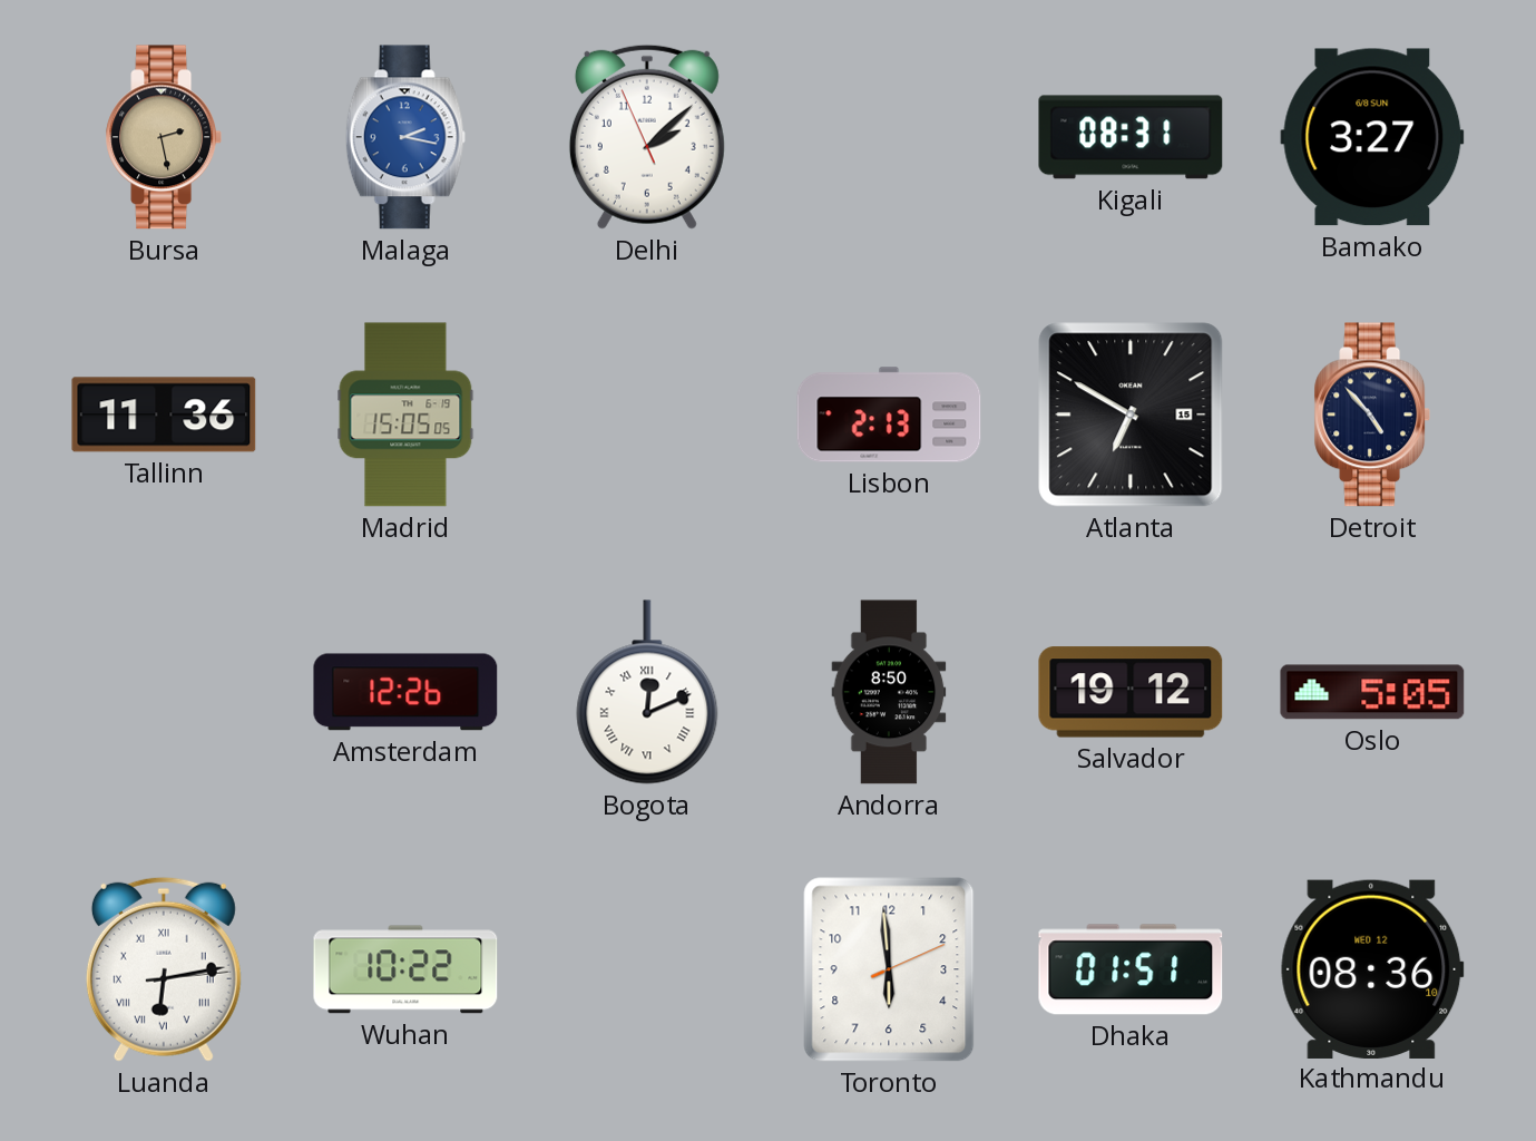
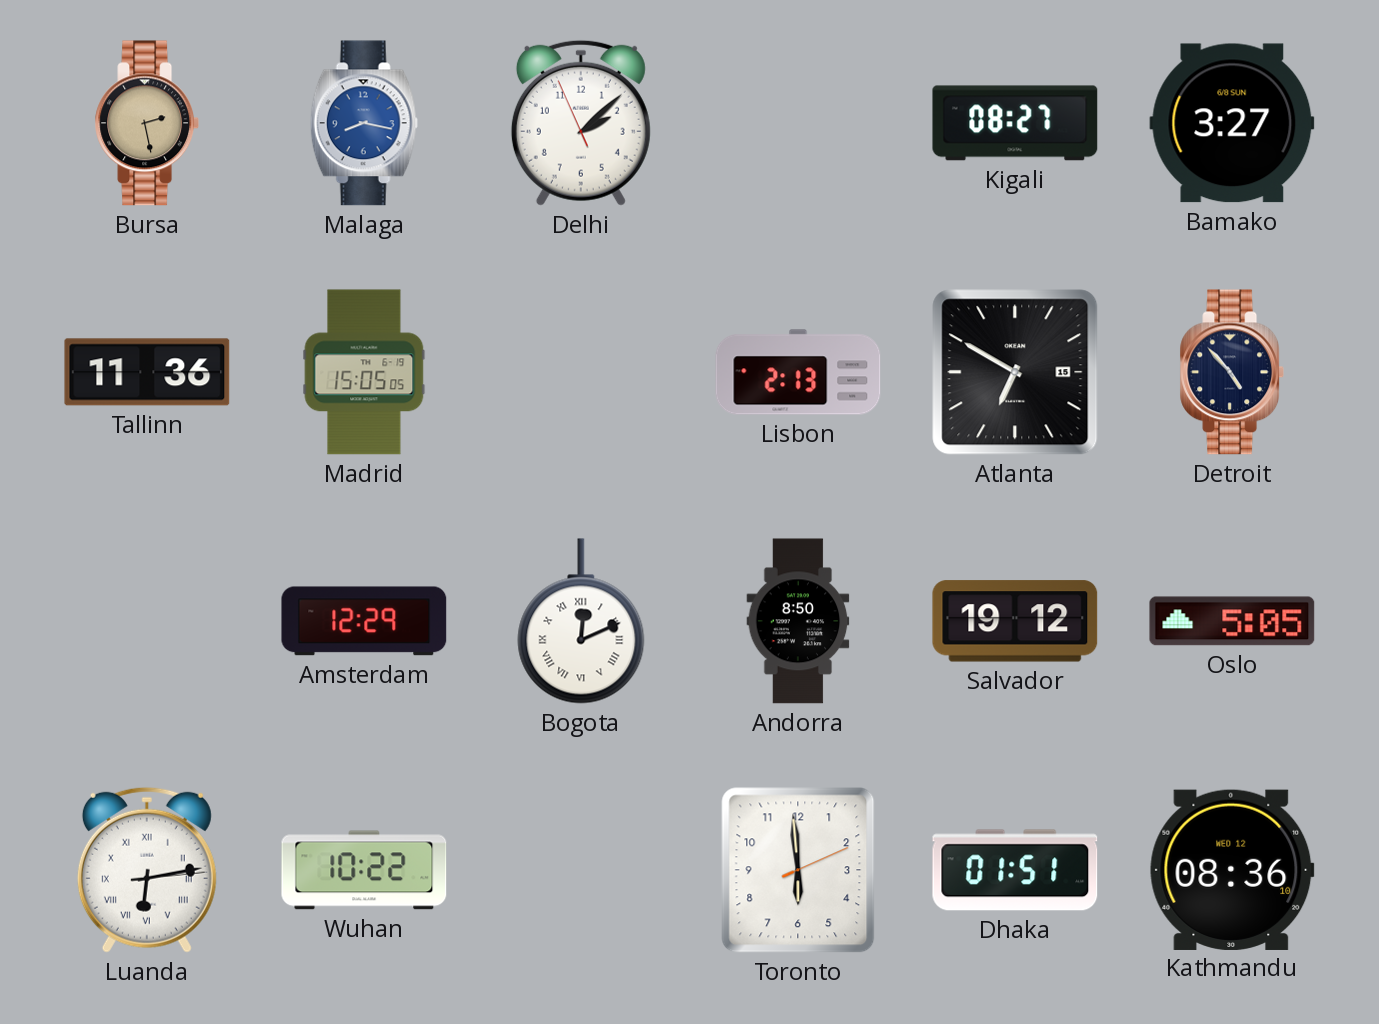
Malaga: 2:17 -> 8:17
Kigali: 08:31 -> 08:27
Amsterdam: 12:26 -> 12:29
